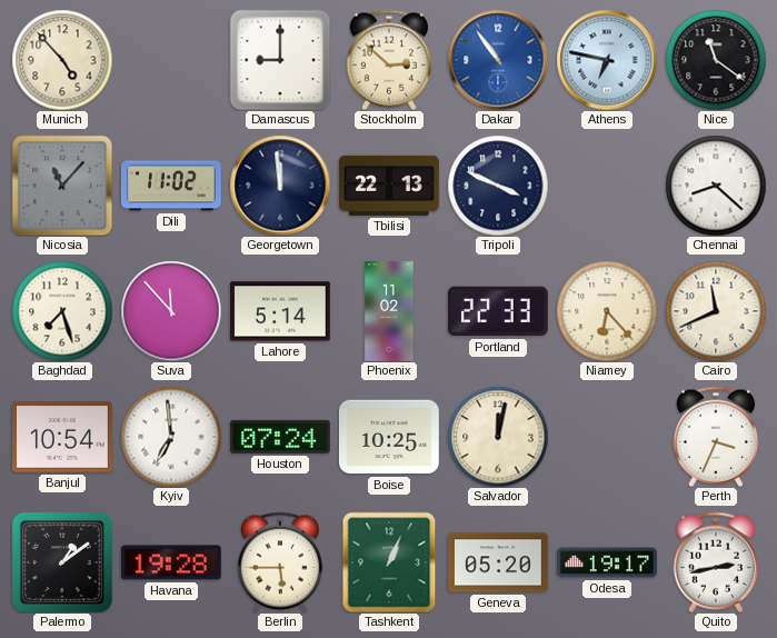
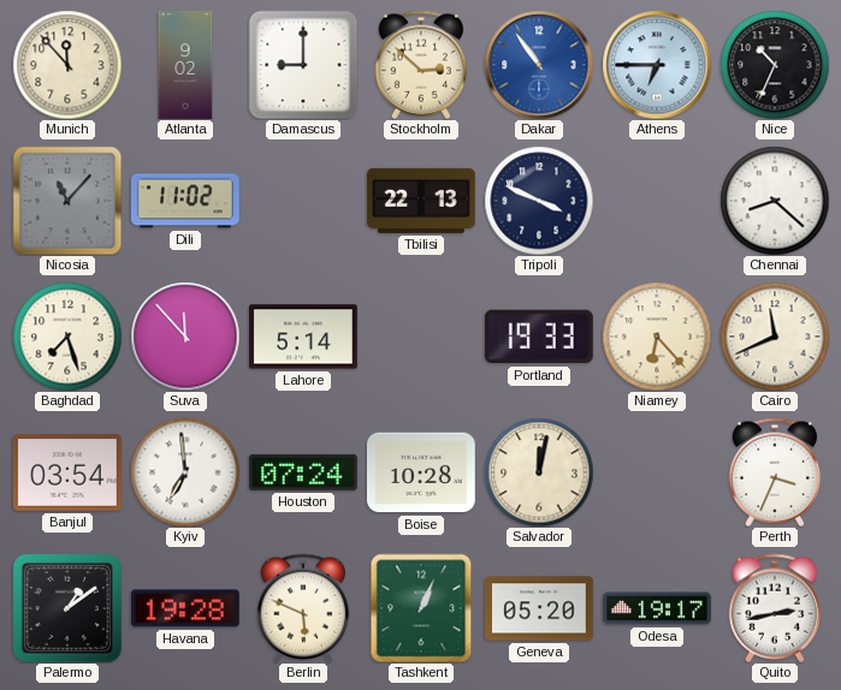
Munich: 4:53 -> 11:53
Atlanta: none -> 9:02
Athens: 6:47 -> 6:45
Nice: 11:21 -> 10:34
Georgetown: 11:59 -> none
Phoenix: 11:02 -> none
Portland: 22:33 -> 19:33
Banjul: 10:54 -> 03:54
Boise: 10:25 -> 10:28
Berlin: 5:45 -> 5:49
